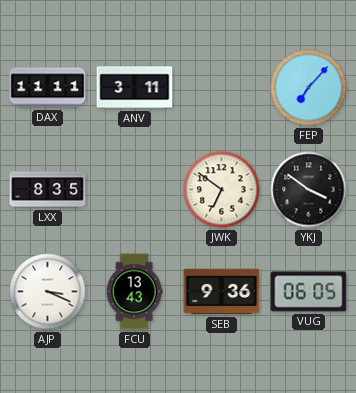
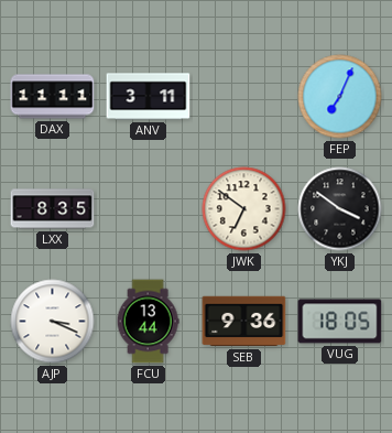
FEP: 7:07 -> 7:04
FCU: 13:43 -> 13:44
VUG: 06:05 -> 18:05
